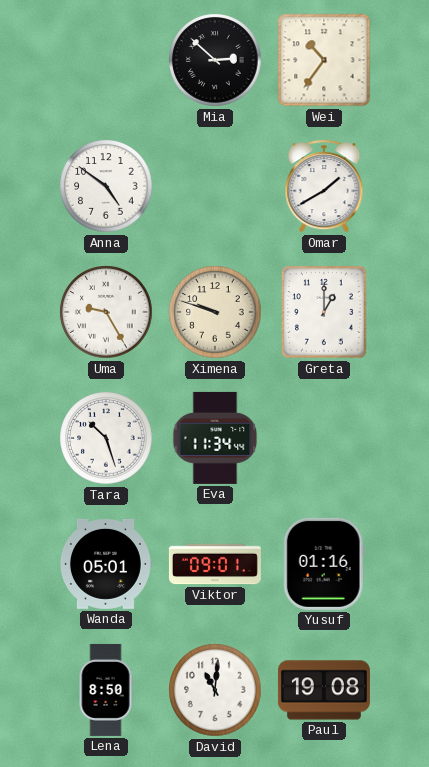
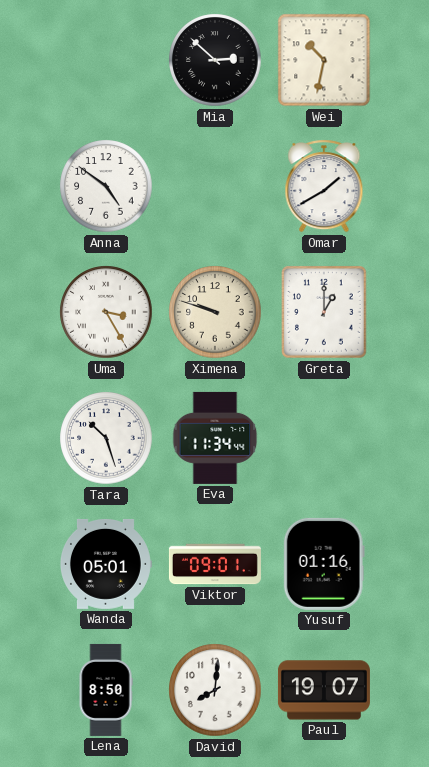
Wei: 10:36 -> 10:32
Uma: 9:25 -> 3:25
David: 11:01 -> 8:01
Paul: 19:08 -> 19:07
